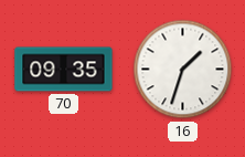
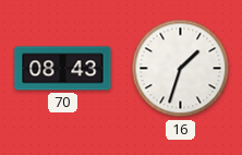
70: 09:35 -> 08:43
